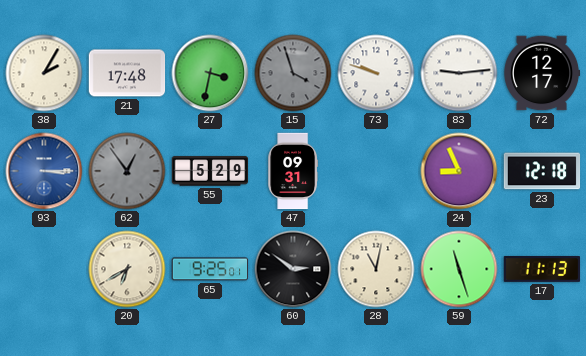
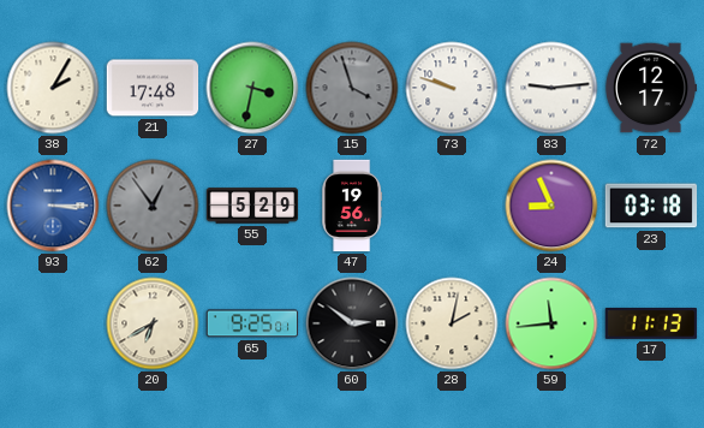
47: 09:31 -> 19:56
23: 12:18 -> 03:18
28: 11:02 -> 2:02
59: 11:27 -> 11:44
